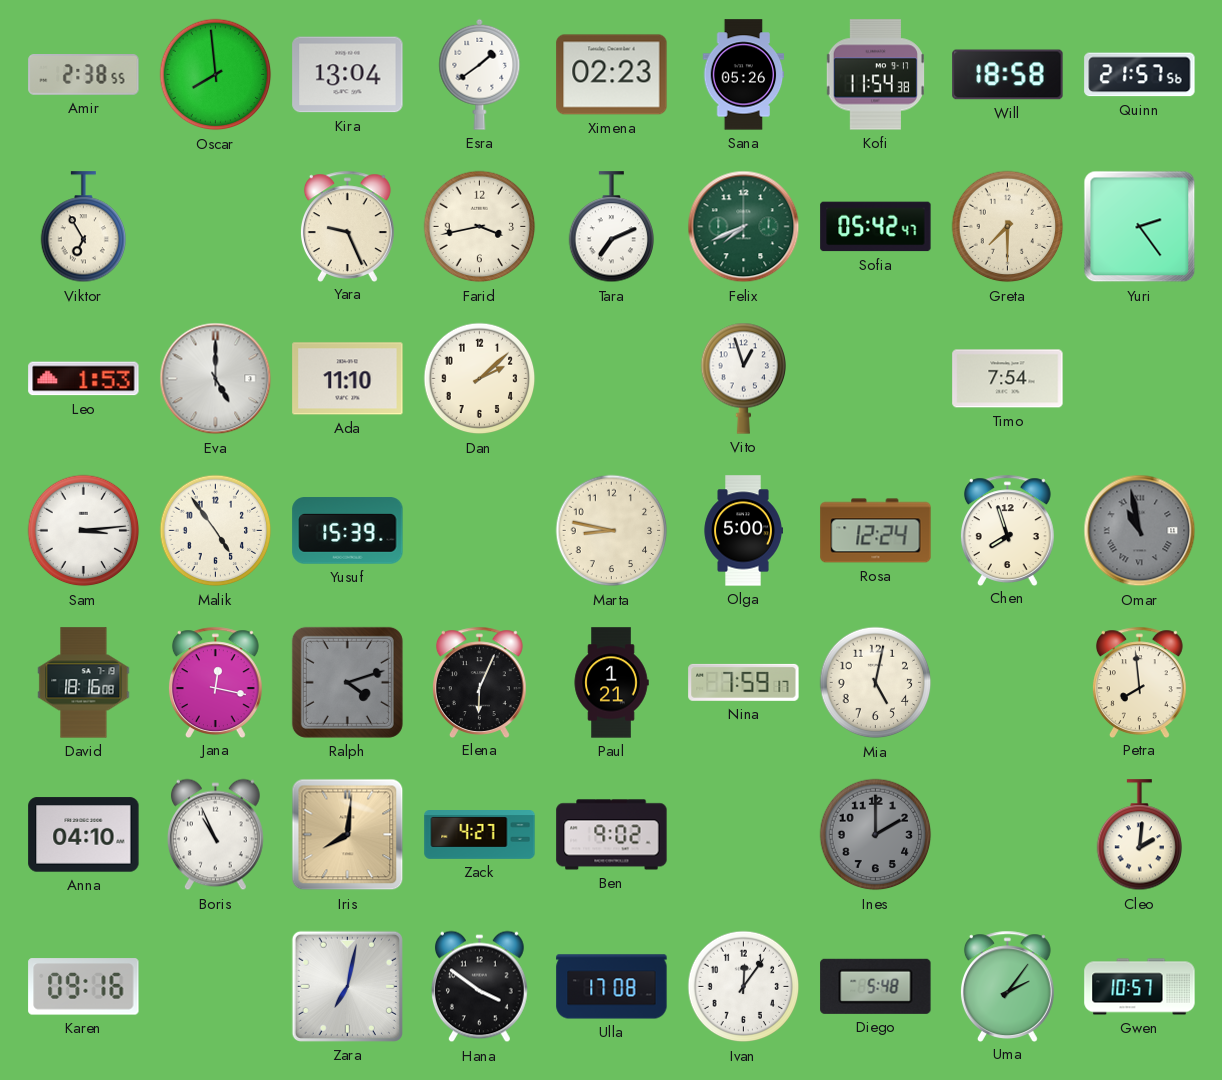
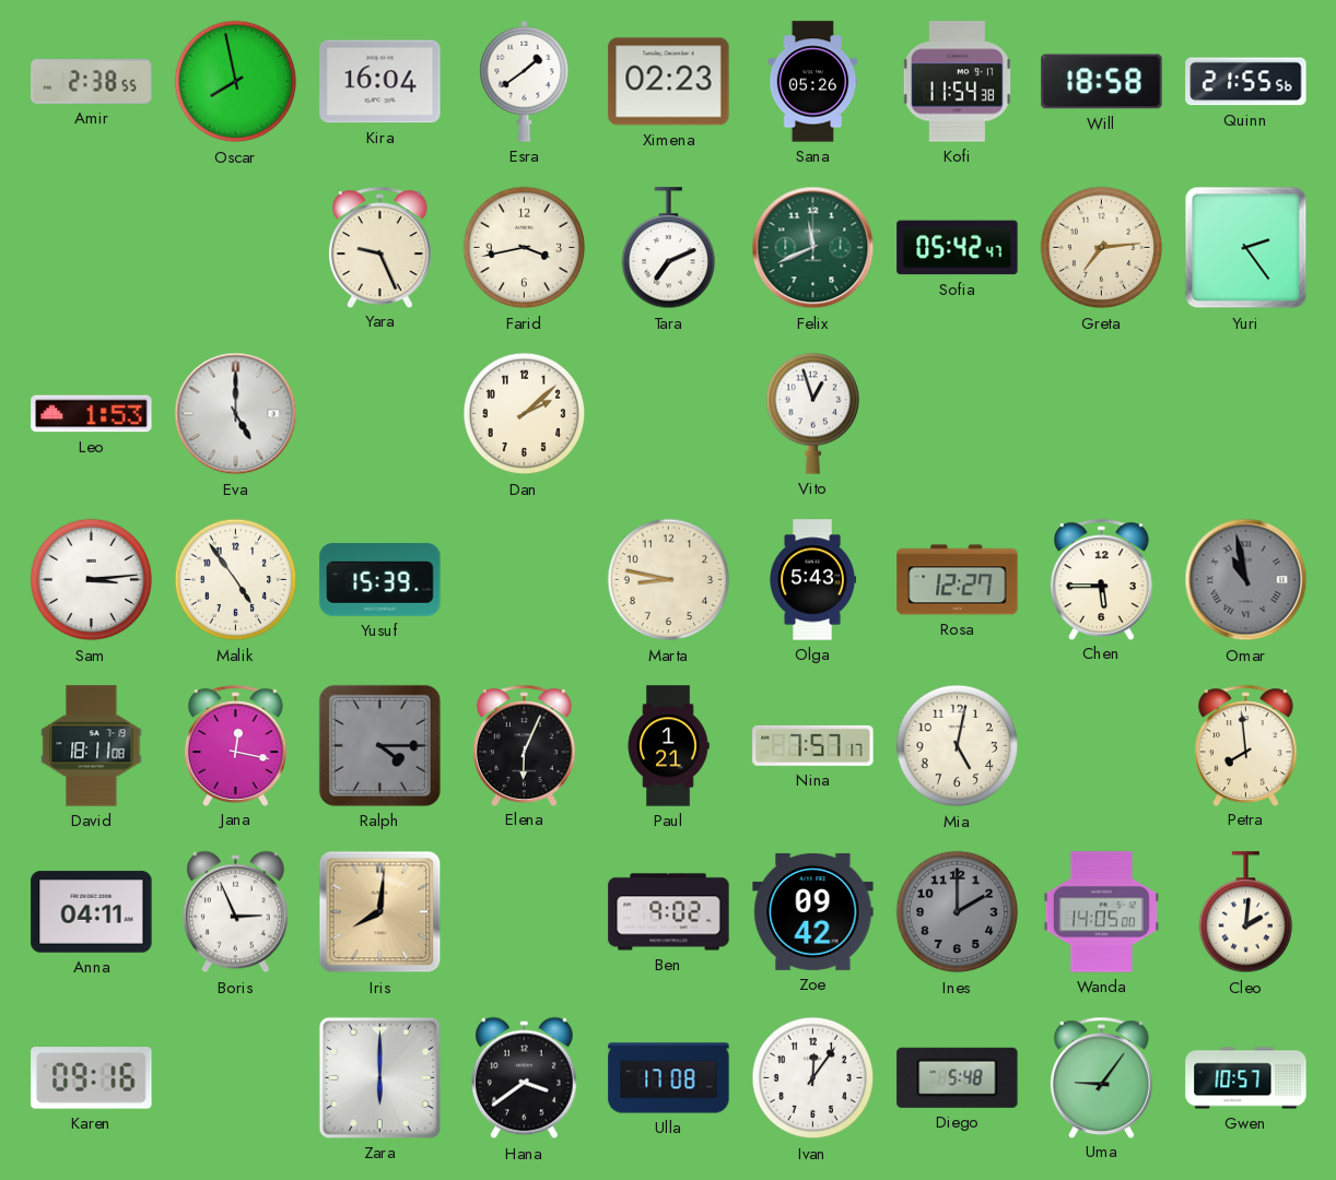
Oscar: 7:59 -> 7:58
Kira: 13:04 -> 16:04
Quinn: 21:57 -> 21:55
Viktor: 6:55 -> none
Felix: 7:41 -> 11:41
Greta: 7:30 -> 7:14
Ada: 11:10 -> none
Timo: 7:54 -> none
Olga: 5:00 -> 5:43
Rosa: 12:24 -> 12:27
Chen: 7:57 -> 5:45
David: 18:16 -> 18:11
Ralph: 4:12 -> 4:15
Nina: 7:59 -> 7:57
Anna: 04:10 -> 04:11
Boris: 10:56 -> 2:56
Zack: 4:27 -> none
Zoe: none -> 09:42
Wanda: none -> 14:05
Zara: 7:02 -> 6:00
Hana: 3:51 -> 3:39
Uma: 2:06 -> 9:06
